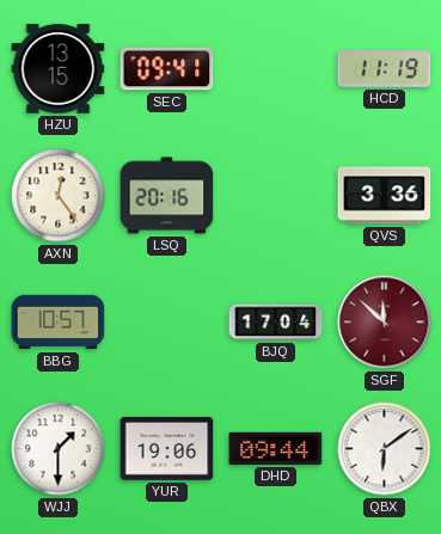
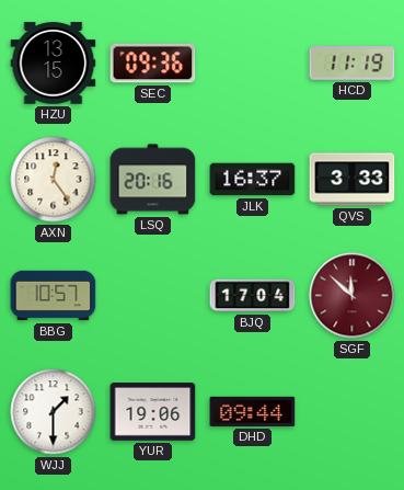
SEC: 09:41 -> 09:36
JLK: none -> 16:37
QVS: 3:36 -> 3:33
QBX: 6:09 -> none
